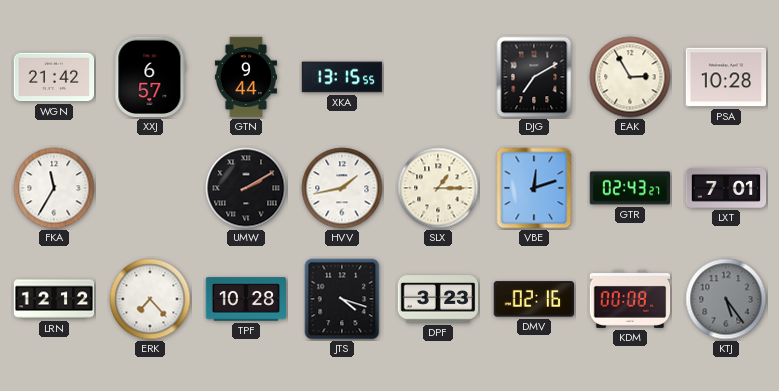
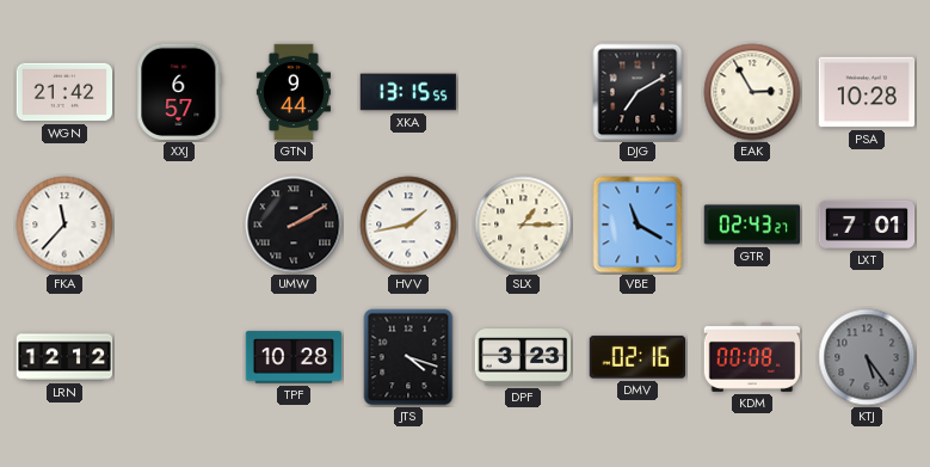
FKA: 11:35 -> 11:37
VBE: 12:12 -> 11:20
ERK: 7:23 -> none
